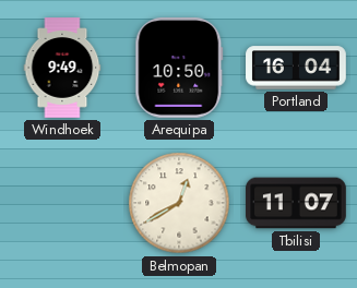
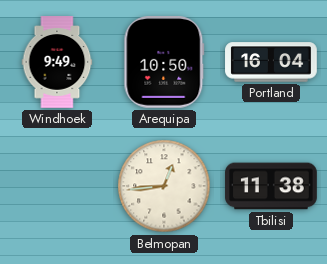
Belmopan: 12:40 -> 12:44
Tbilisi: 11:07 -> 11:38
